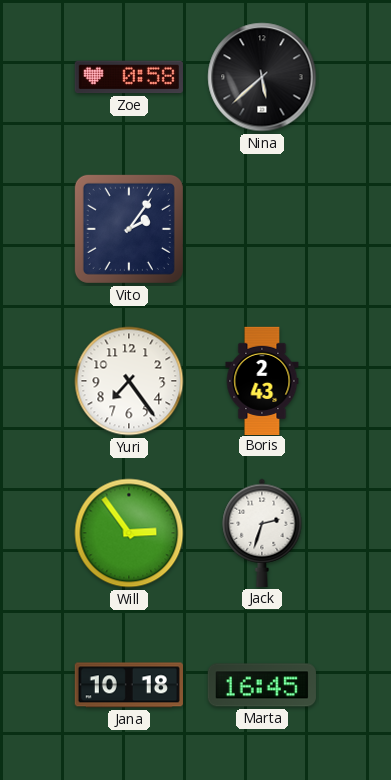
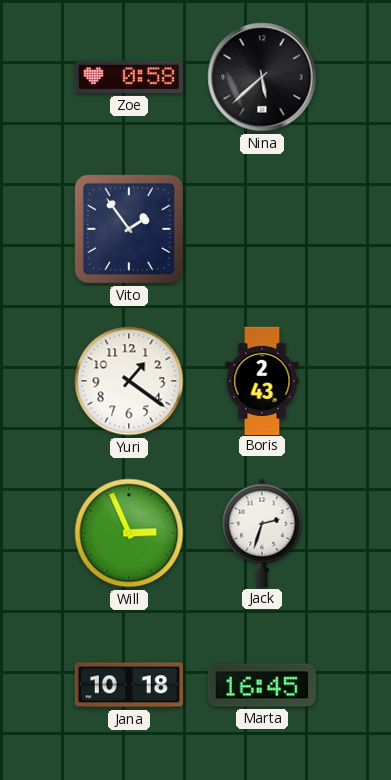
Vito: 2:06 -> 1:54
Yuri: 7:24 -> 1:21
Will: 2:54 -> 2:56
